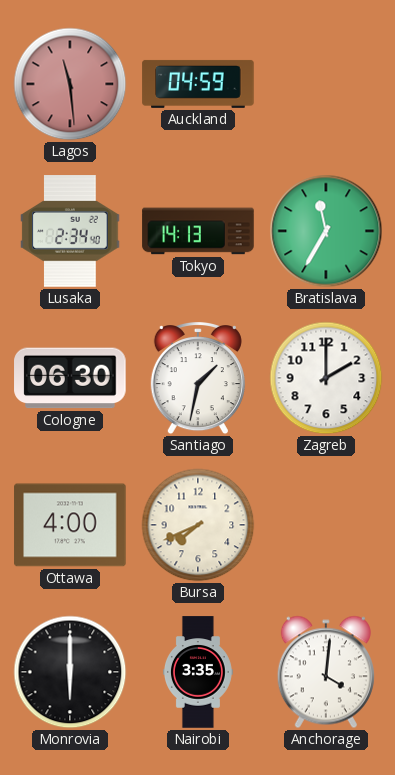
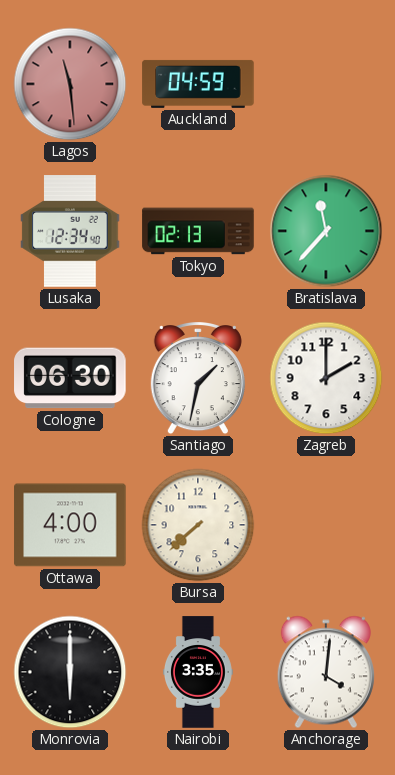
Lusaka: 2:34 -> 12:34
Tokyo: 14:13 -> 02:13
Bratislava: 11:35 -> 11:37
Bursa: 7:41 -> 7:38
